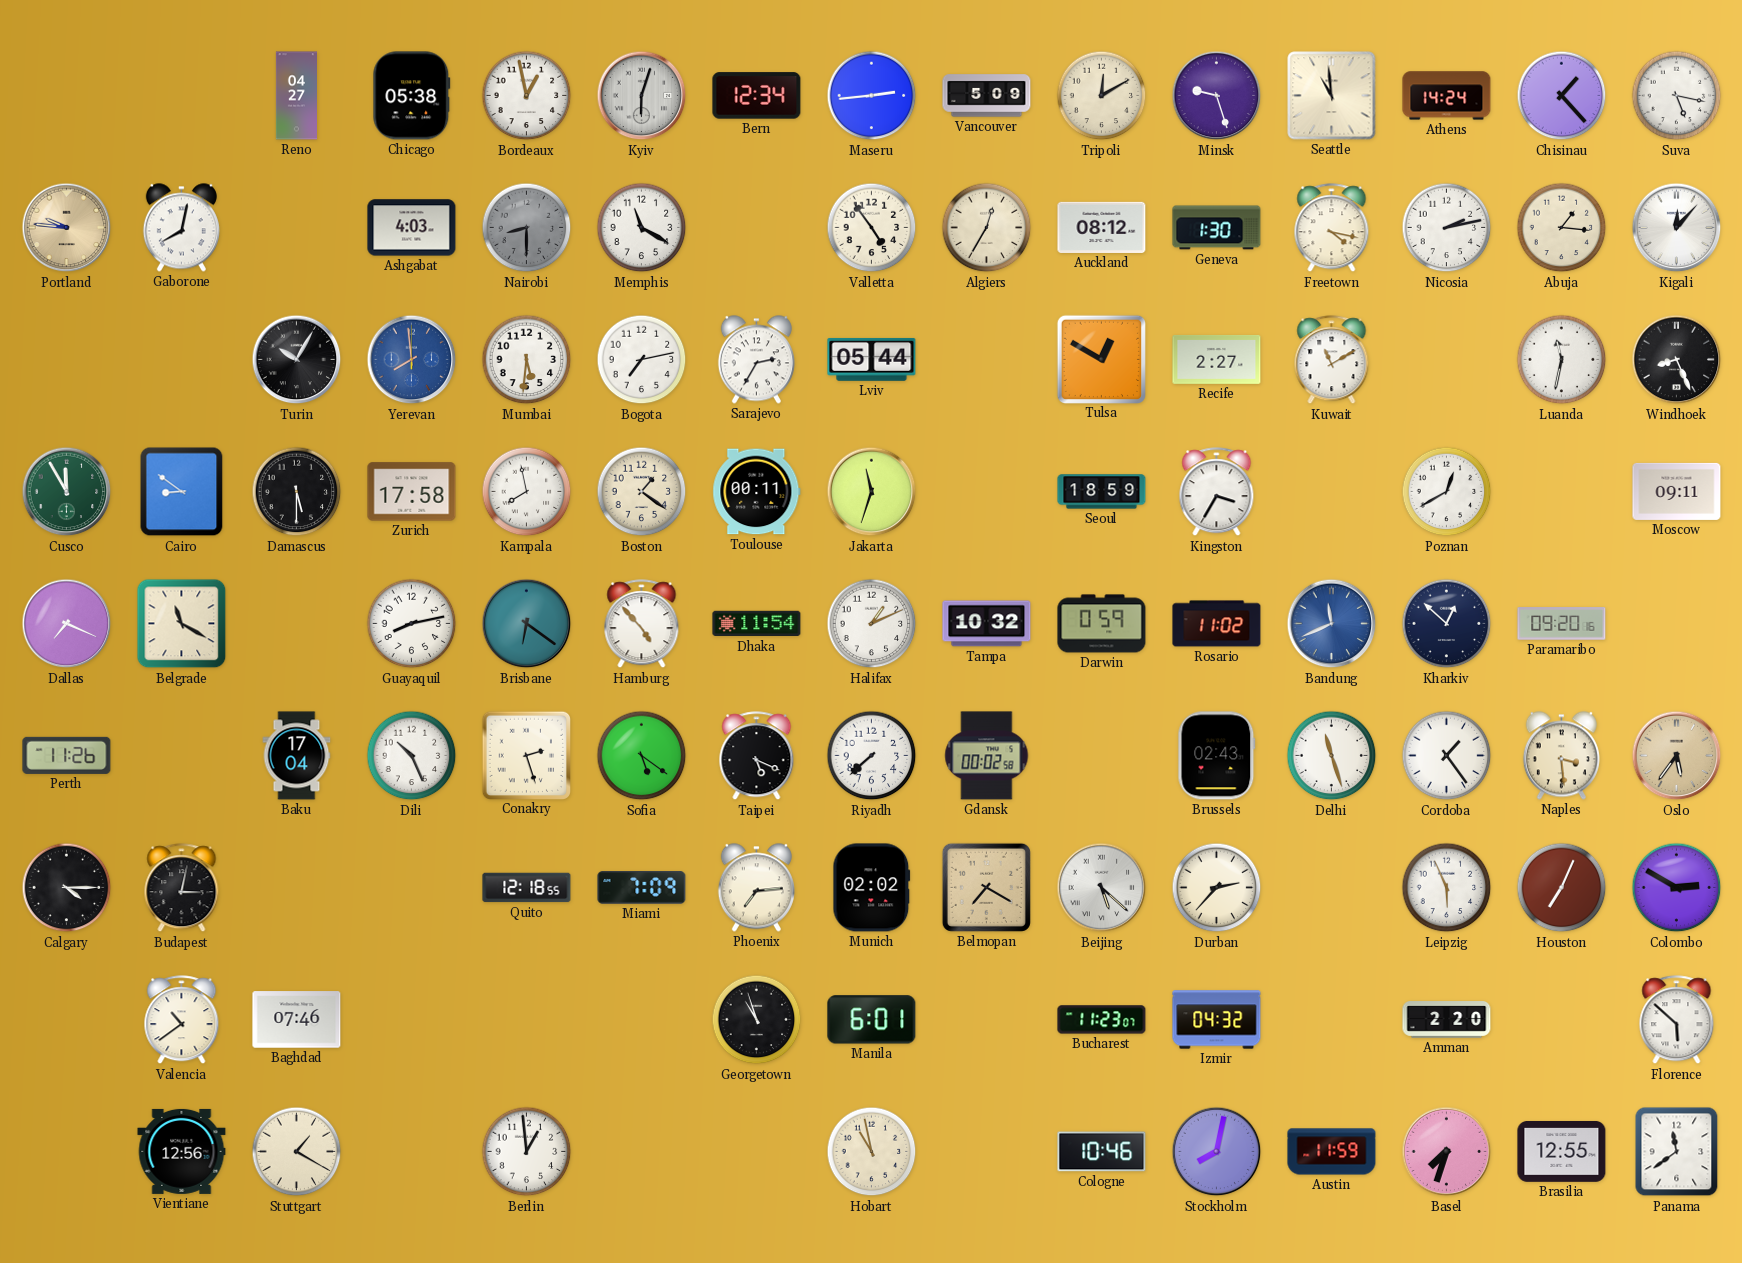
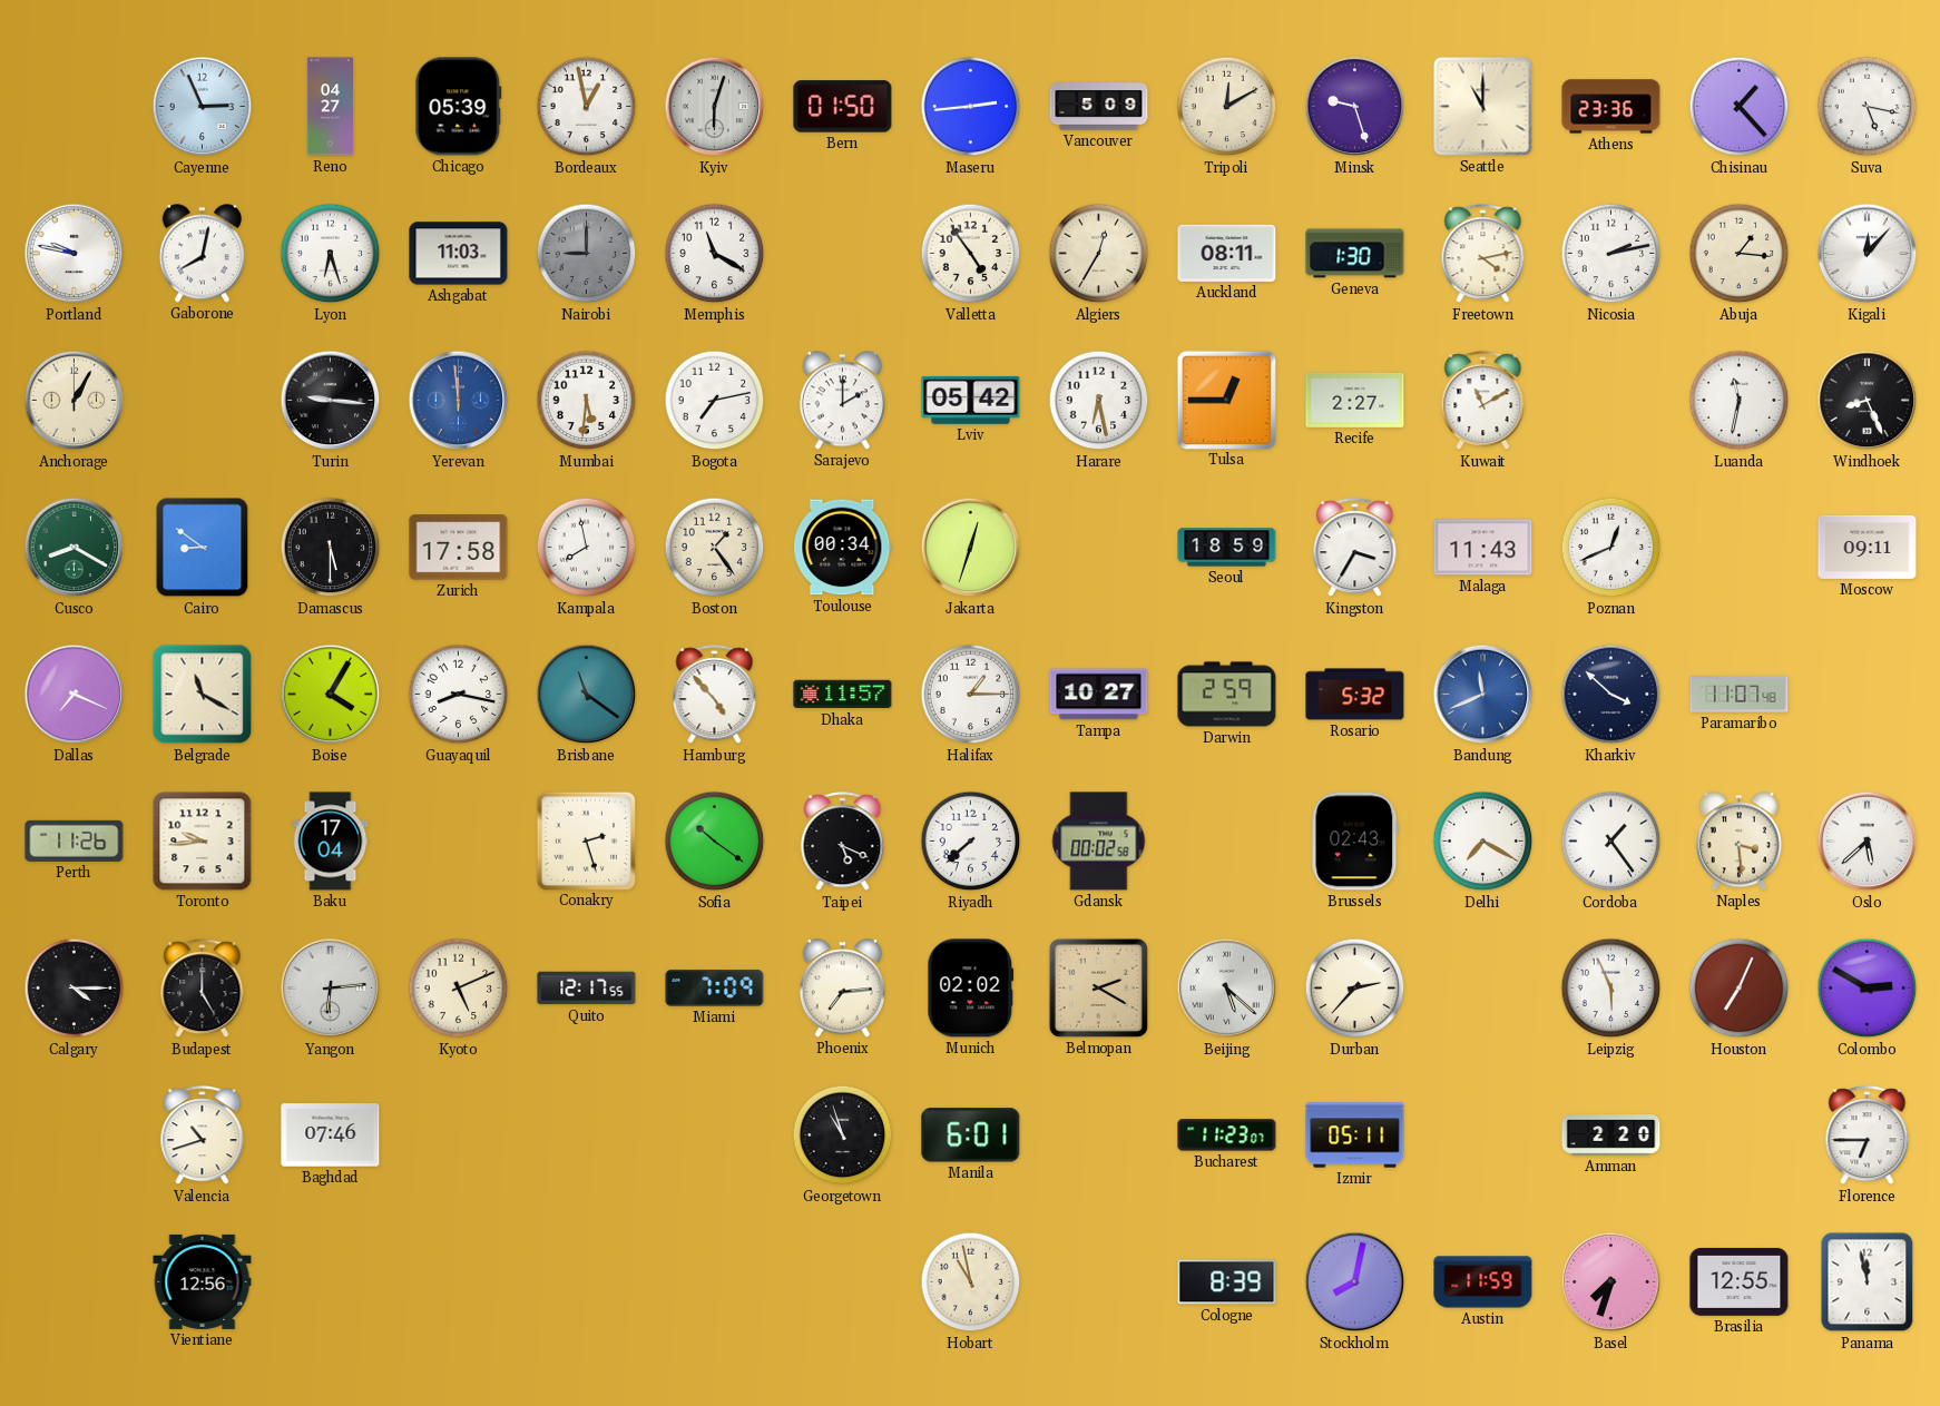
Cayenne: none -> 2:56
Chicago: 05:38 -> 05:39
Bern: 12:34 -> 01:50
Seattle: 10:59 -> 11:00
Athens: 14:24 -> 23:36
Portland: 9:46 -> 9:47
Portland dial: champagne -> white
Lyon: none -> 6:27
Ashgabat: 4:03 -> 11:03
Nairobi: 8:30 -> 9:00
Auckland: 08:12 -> 08:11
Freetown: 4:17 -> 4:13
Anchorage: none -> 1:05
Turin: 10:05 -> 9:16
Yerevan: 7:59 -> 11:59
Sarajevo: 2:35 -> 2:00
Lviv: 05:44 -> 05:42
Harare: none -> 6:28
Tulsa: 12:50 -> 12:45
Cusco: 11:55 -> 8:20
Boston: 1:21 -> 1:24
Toulouse: 00:11 -> 00:34
Jakarta: 11:33 -> 12:33
Malaga: none -> 11:43
Poznan: 12:40 -> 12:41
Boise: none -> 4:05
Guayaquil: 8:13 -> 8:17
Brisbane: 6:21 -> 11:21
Dhaka: 11:54 -> 11:57
Halifax: 1:11 -> 1:15
Tampa: 10:32 -> 10:27
Darwin: 0:59 -> 2:59
Rosario: 11:02 -> 5:32
Kharkiv: 12:52 -> 3:52
Paramaribo: 09:20 -> 11:07
Toronto: none -> 9:44
Dili: 10:26 -> none
Sofia: 5:21 -> 10:21
Delhi: 11:27 -> 7:20
Oslo: 5:36 -> 5:38
Oslo dial: champagne -> white
Budapest: 3:02 -> 5:00
Yangon: none -> 6:14
Kyoto: none -> 5:11
Quito: 12:18 -> 12:17
Belmopan: 7:20 -> 2:20
Valencia: 10:39 -> 10:42
Izmir: 04:32 -> 05:11
Florence: 5:52 -> 6:45
Stuttgart: 1:20 -> none
Berlin: 12:59 -> none
Cologne: 10:46 -> 8:39
Panama: 11:39 -> 11:58
